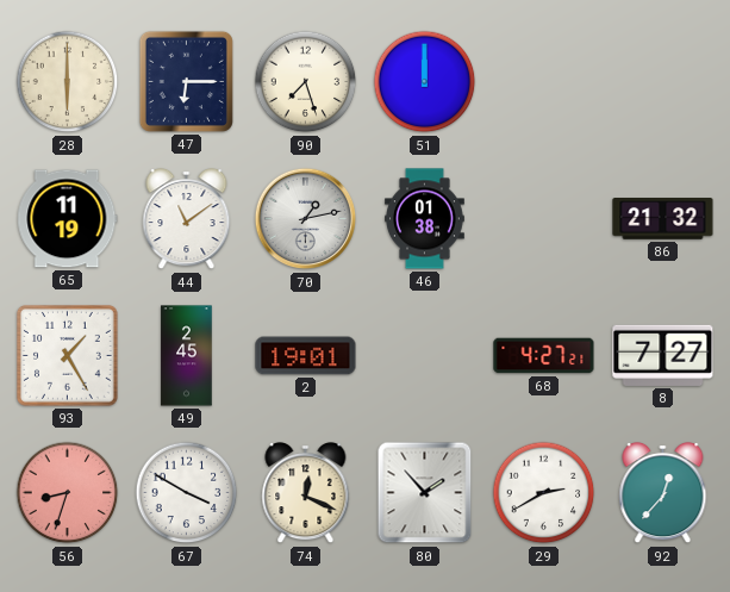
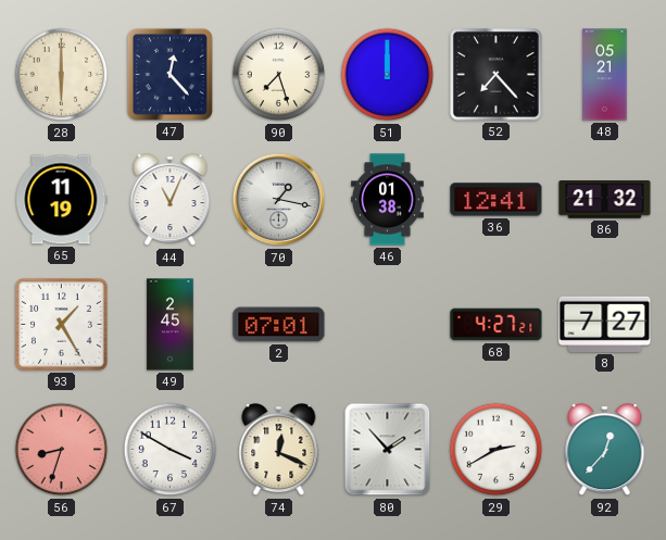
47: 6:15 -> 12:23
52: none -> 7:23
48: none -> 05:21
44: 11:09 -> 11:04
70: 1:13 -> 1:17
36: none -> 12:41
2: 19:01 -> 07:01
